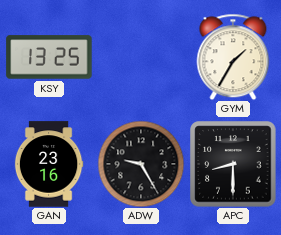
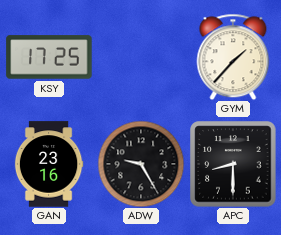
KSY: 13:25 -> 17:25
GYM: 1:35 -> 1:37
